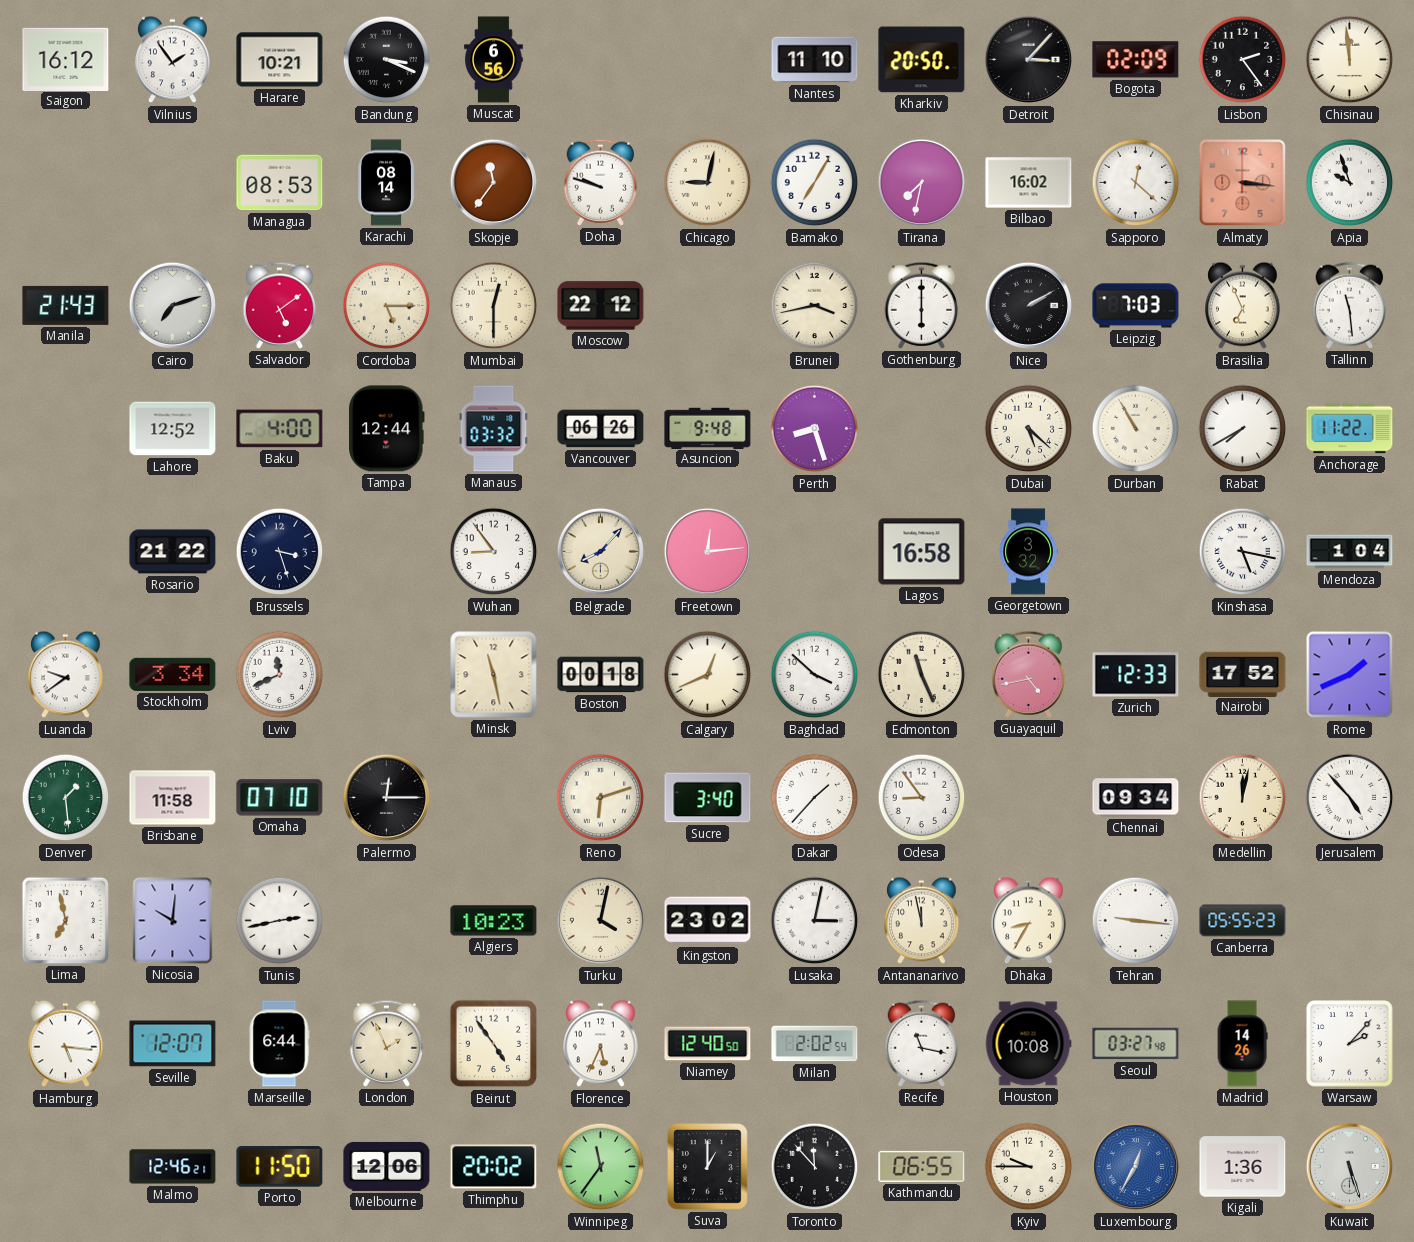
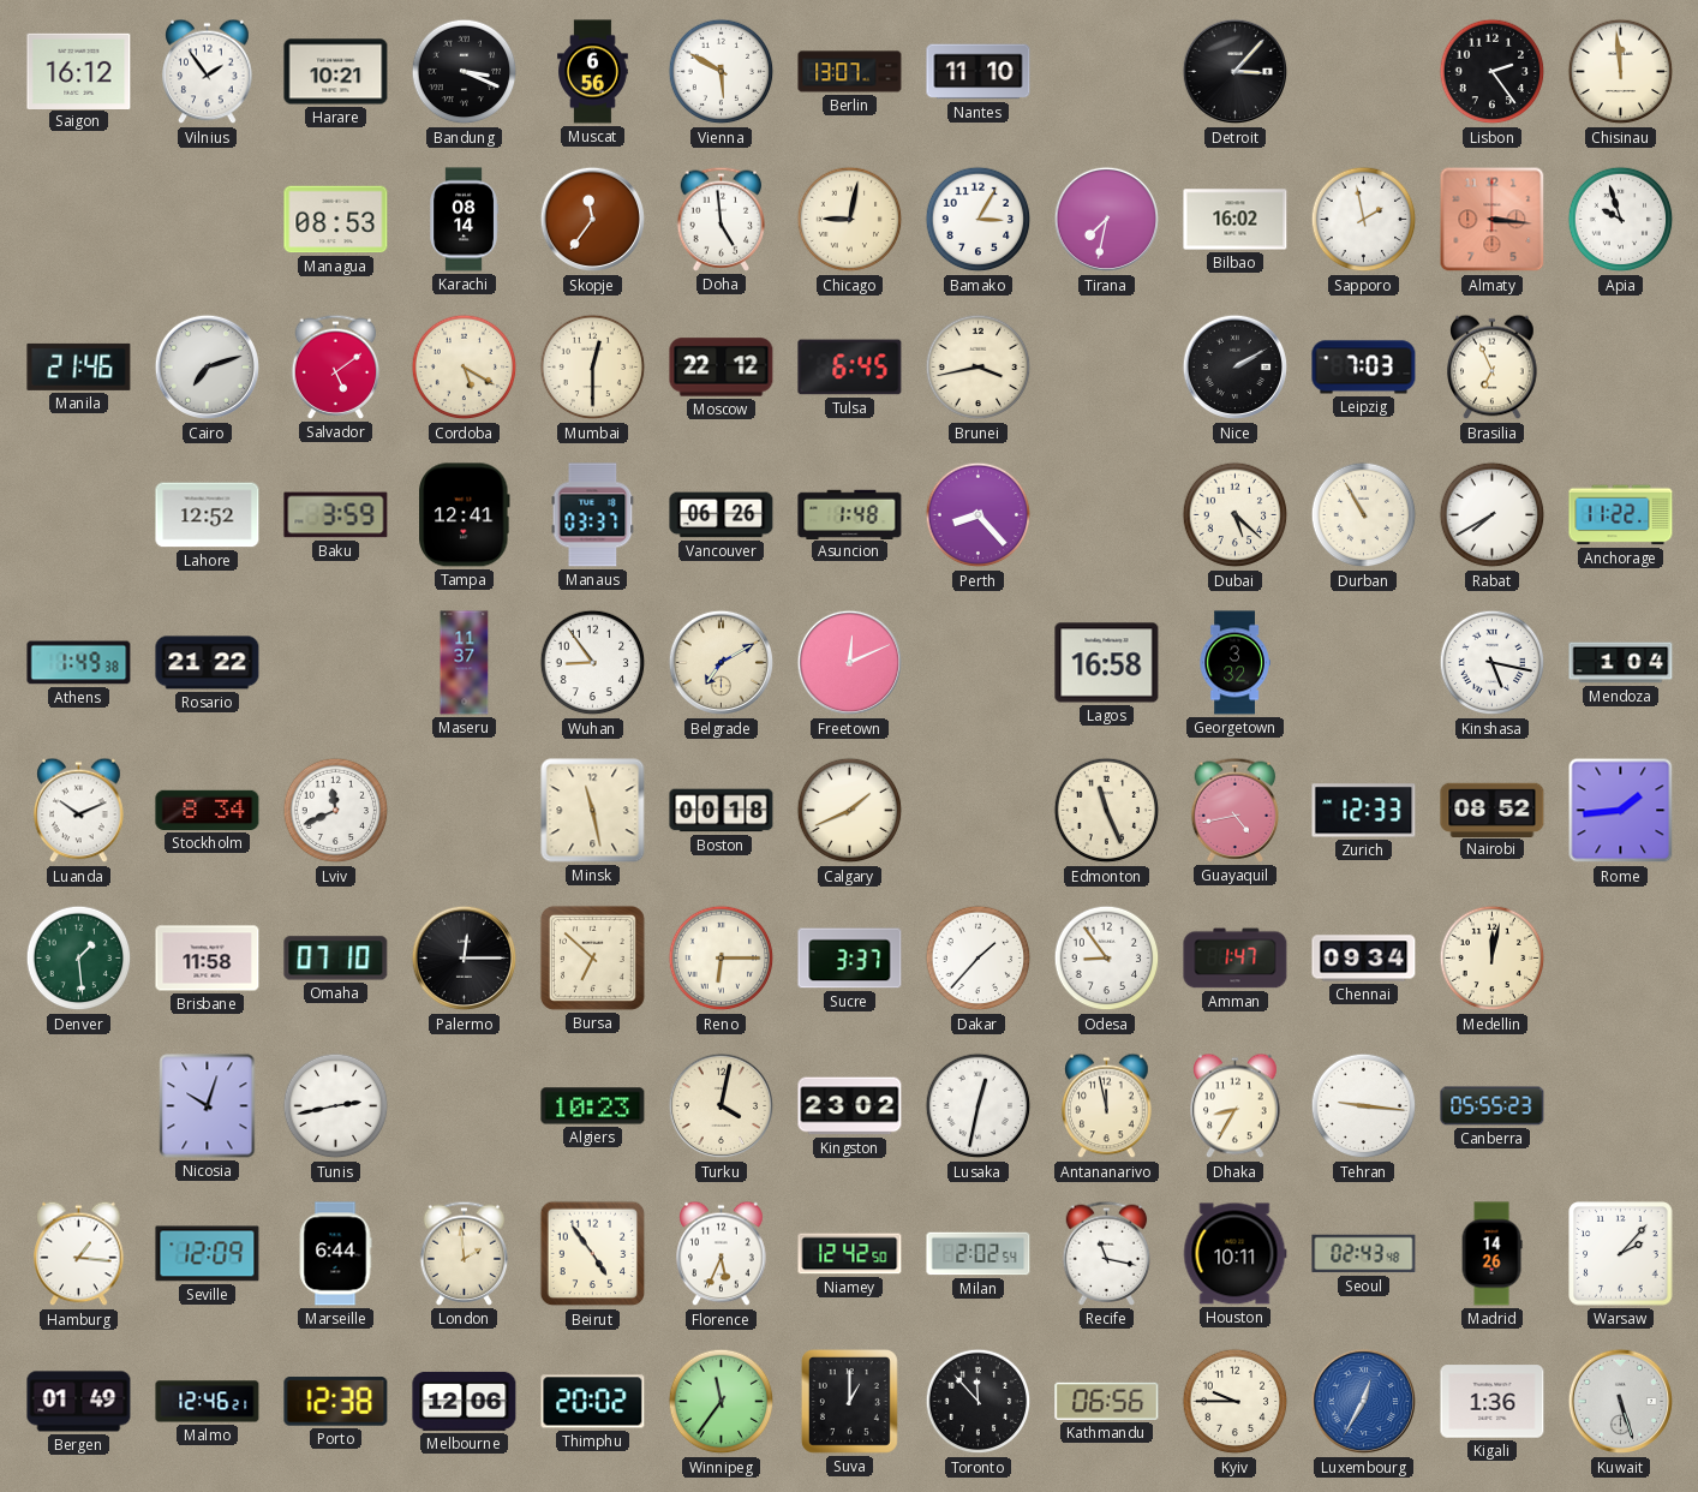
Vienna: none -> 5:50
Berlin: none -> 13:07
Kharkiv: 20:50 -> none
Bogota: 02:09 -> none
Doha: 9:48 -> 4:59
Bamako: 7:05 -> 3:05
Sapporo: 12:22 -> 1:58
Manila: 21:43 -> 21:46
Cordoba: 5:15 -> 5:20
Tulsa: none -> 6:45
Gothenburg: 6:00 -> none
Tallinn: 11:29 -> none
Baku: 4:00 -> 3:59
Tampa: 12:44 -> 12:41
Manaus: 03:32 -> 03:37
Asuncion: 9:48 -> 1:48
Perth: 8:27 -> 8:23
Athens: none -> 1:49
Brussels: 3:27 -> none
Maseru: none -> 11:37
Belgrade: 8:07 -> 7:10
Freetown: 12:14 -> 12:11
Luanda: 9:39 -> 10:11
Stockholm: 3:34 -> 8:34
Calgary: 12:41 -> 1:41
Baghdad: 3:52 -> none
Nairobi: 17:52 -> 08:52
Rome: 1:41 -> 1:44
Bursa: none -> 6:52
Reno: 6:12 -> 6:15
Sucre: 3:40 -> 3:37
Amman: none -> 1:47
Jerusalem: 4:53 -> none
Lima: 6:58 -> none
Nicosia: 10:01 -> 10:03
Lusaka: 3:02 -> 12:32
Hamburg: 5:16 -> 1:16
Seville: 12:07 -> 12:09
London: 1:56 -> 1:59
Niamey: 12:40 -> 12:42
Houston: 10:08 -> 10:11
Seoul: 03:27 -> 02:43
Bergen: none -> 01:49
Porto: 11:50 -> 12:38
Kathmandu: 06:55 -> 06:56
